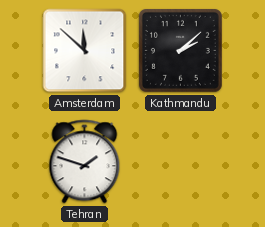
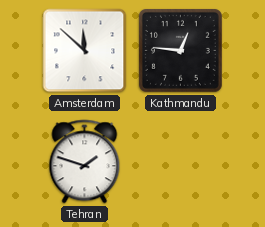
Kathmandu: 2:08 -> 12:46
